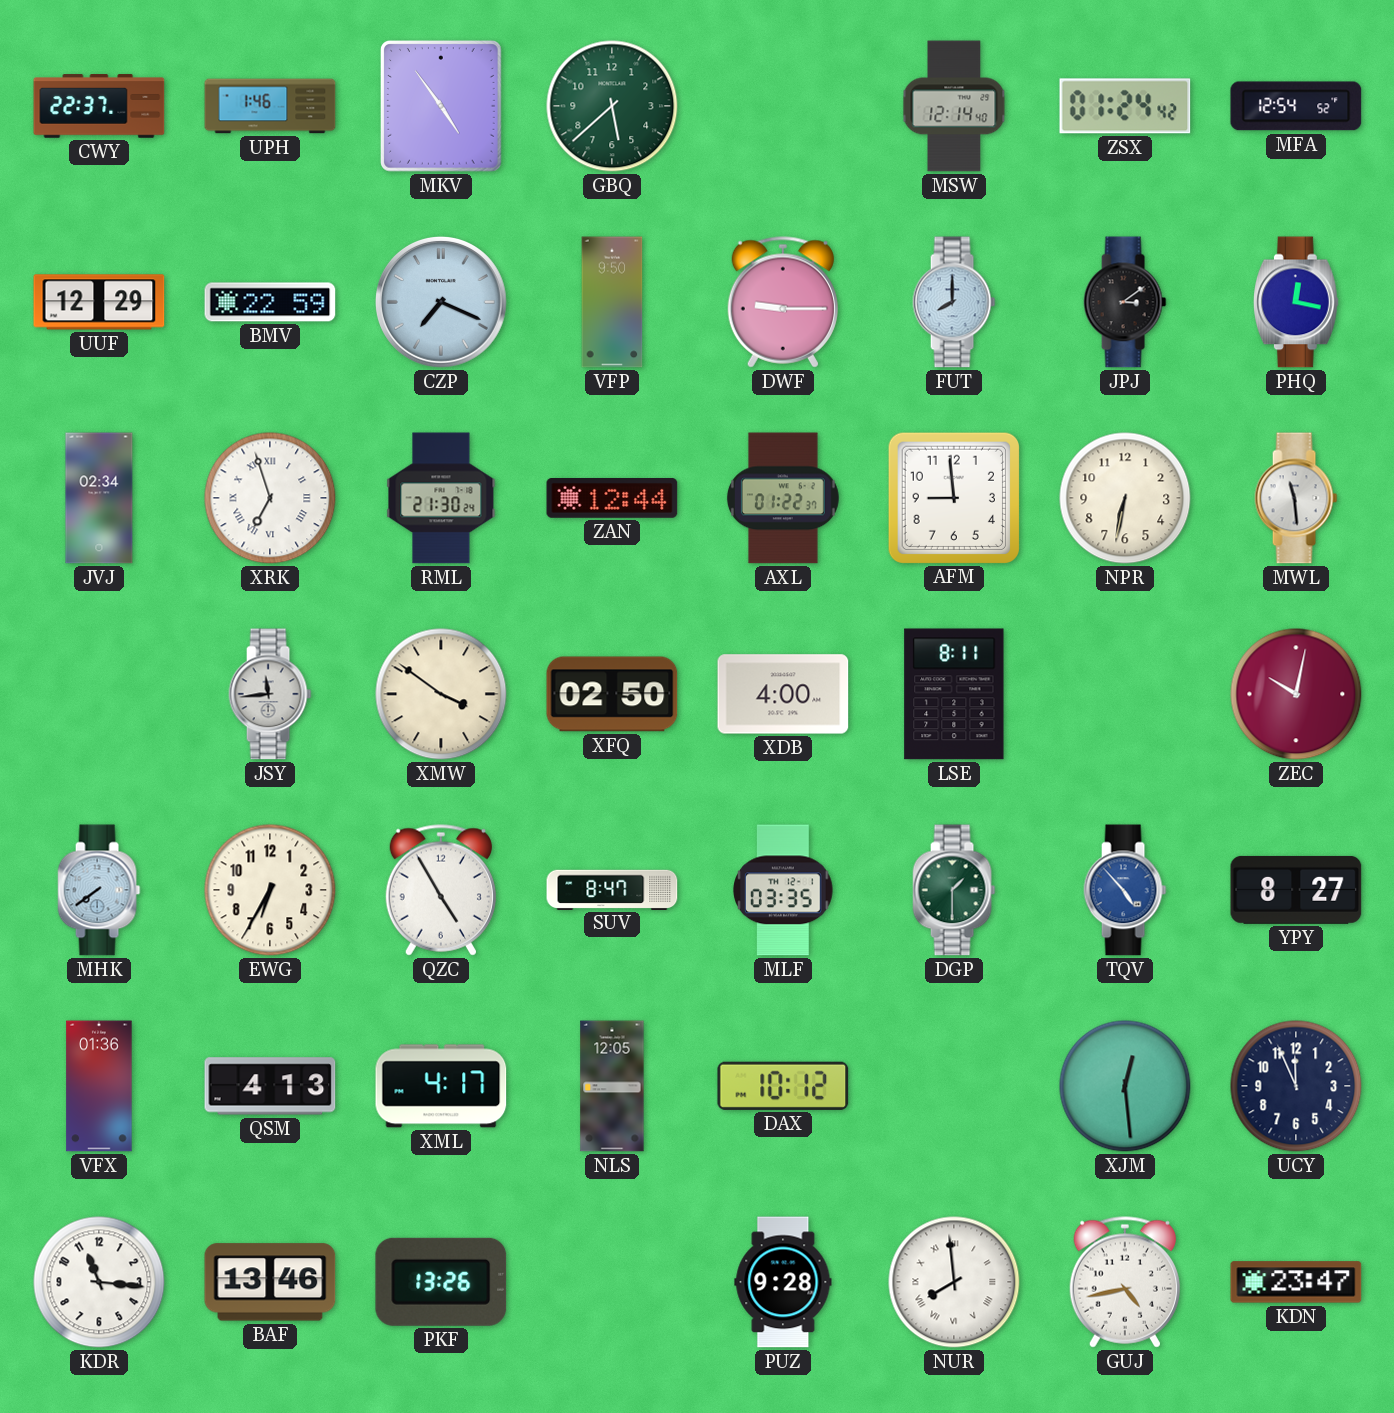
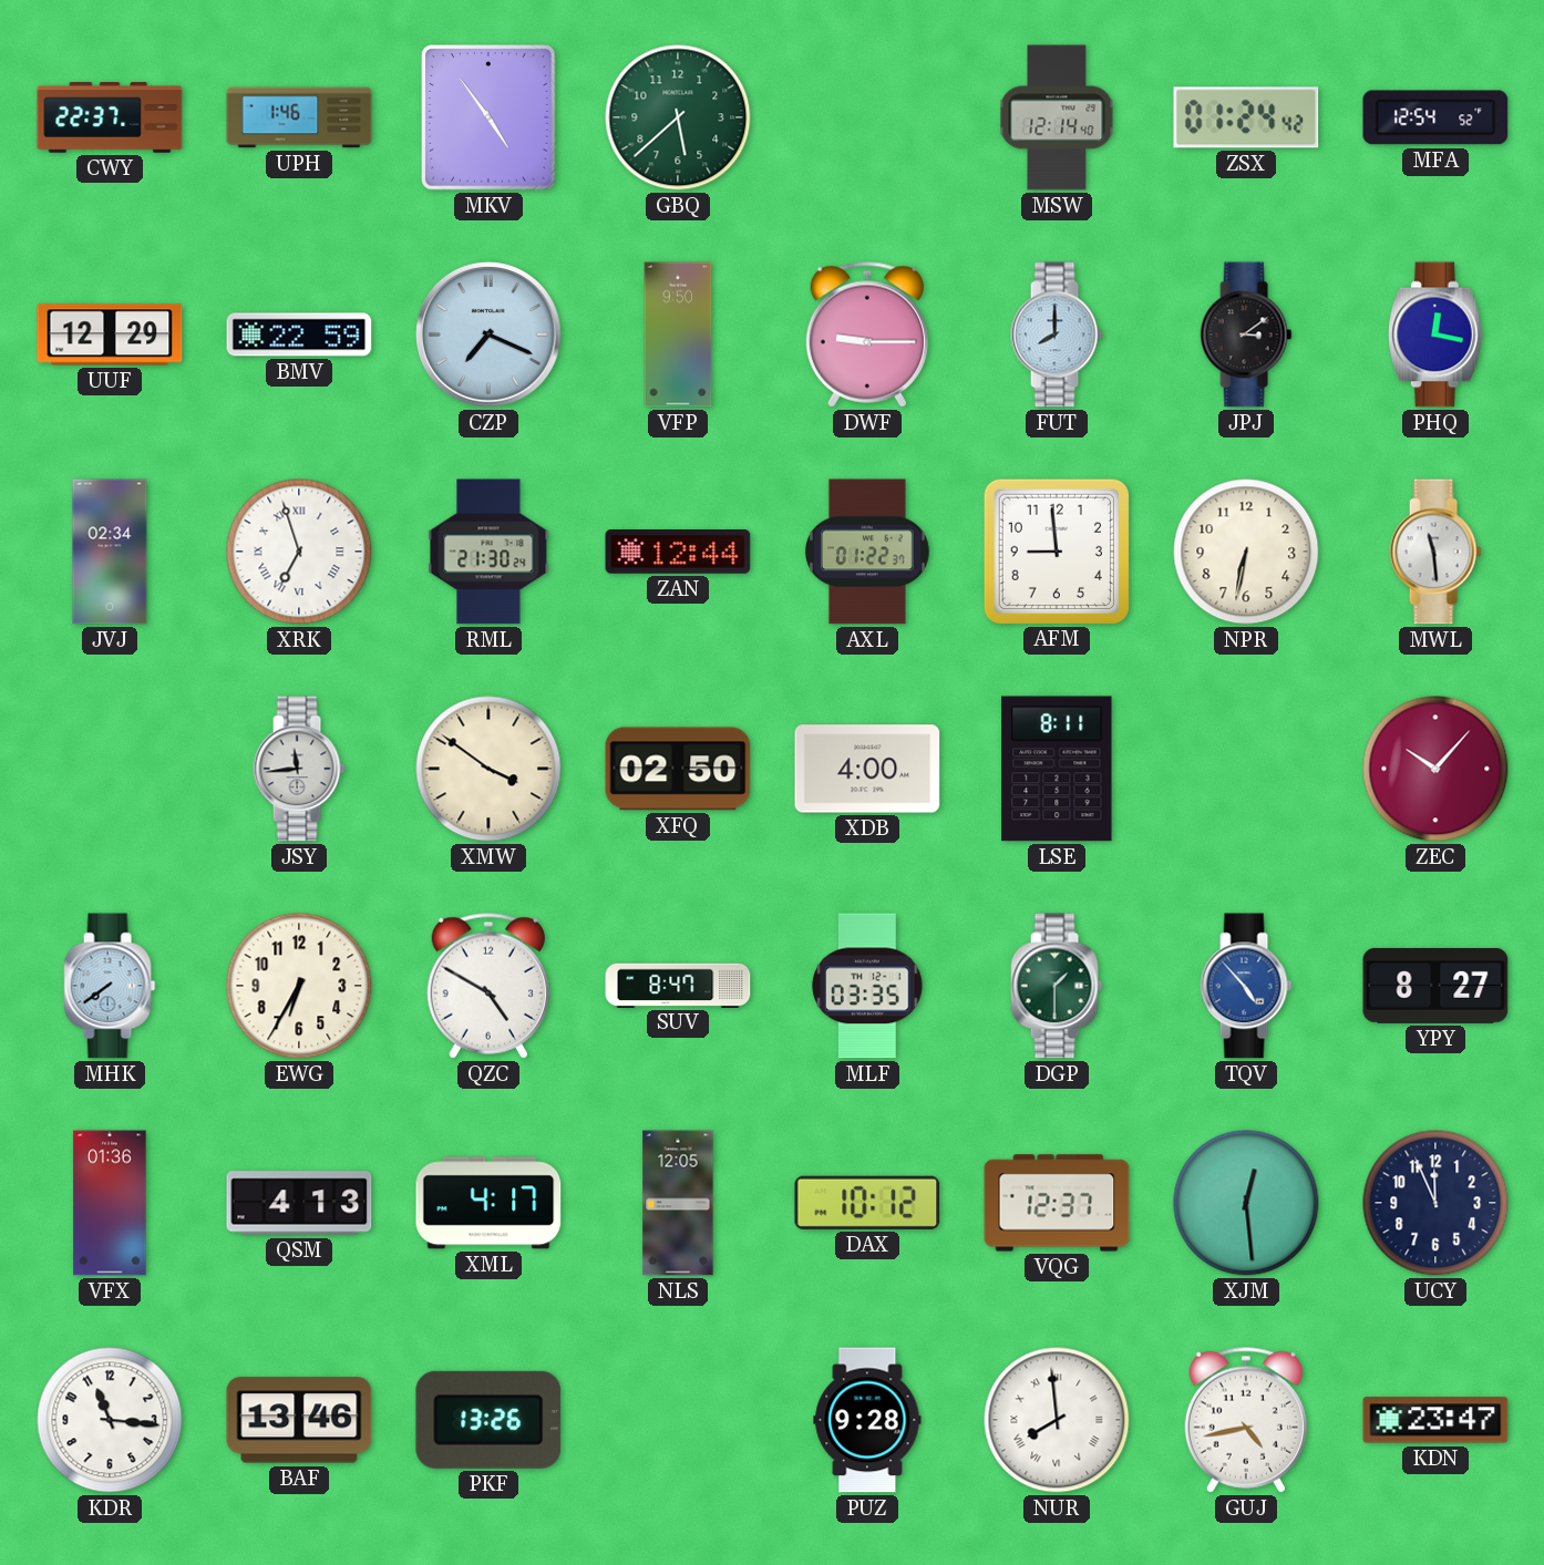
ZEC: 10:02 -> 10:07
QZC: 4:55 -> 4:50
VQG: none -> 12:37
